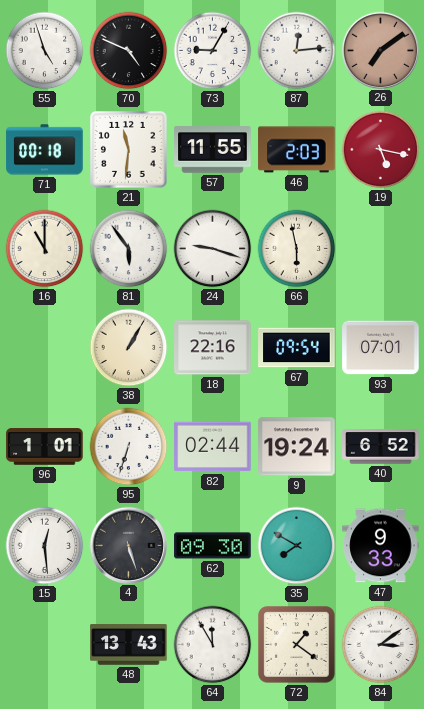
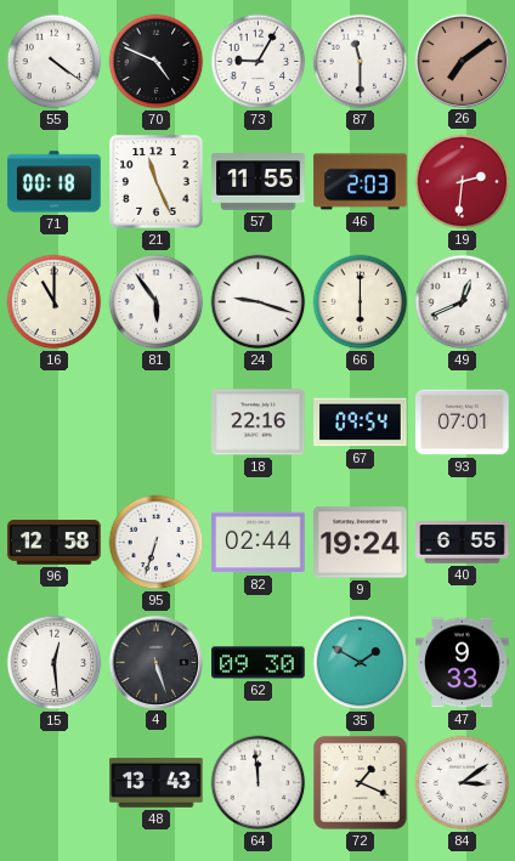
55: 4:57 -> 4:21
87: 12:14 -> 11:30
21: 11:31 -> 11:26
19: 5:17 -> 2:31
66: 5:58 -> 6:00
49: none -> 12:41
38: 1:05 -> none
96: 1:01 -> 12:58
40: 6:52 -> 6:55
35: 7:50 -> 1:50
64: 11:55 -> 11:59
72: 1:21 -> 1:19
